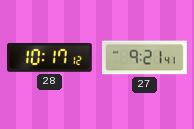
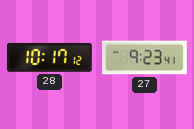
27: 9:21 -> 9:23
